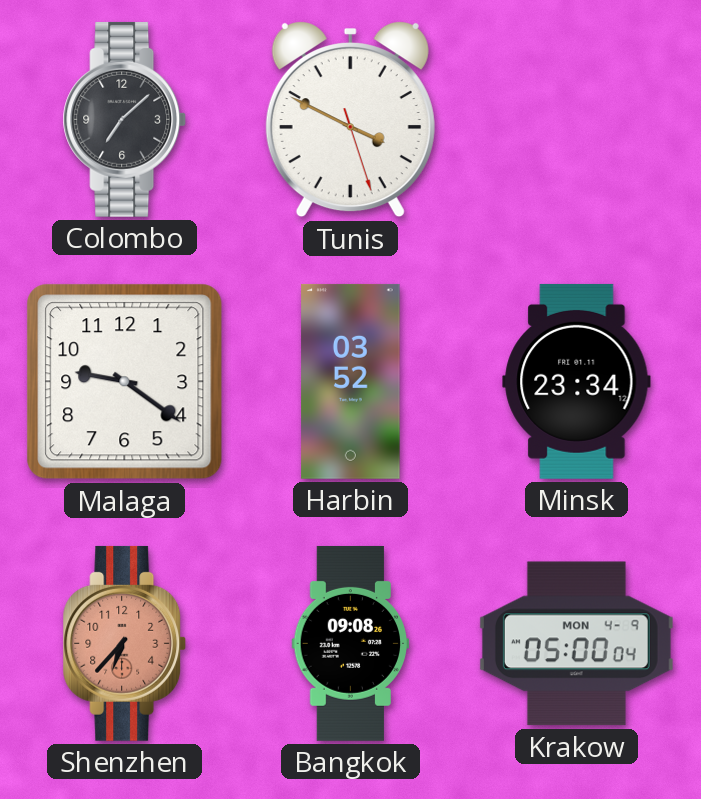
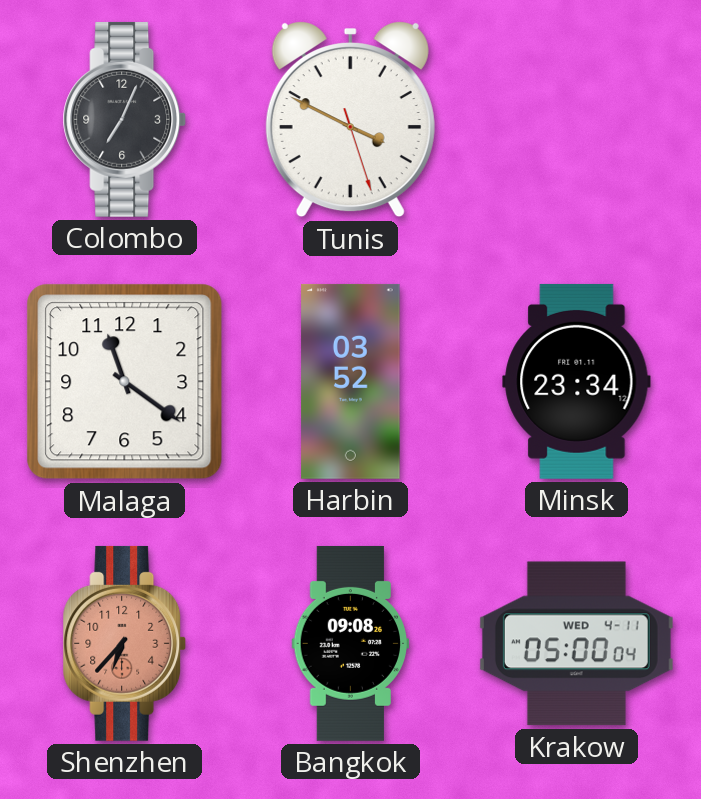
Colombo: 7:08 -> 7:04
Malaga: 9:21 -> 11:21
Krakow date: MON 4-9 -> WED 4-11
